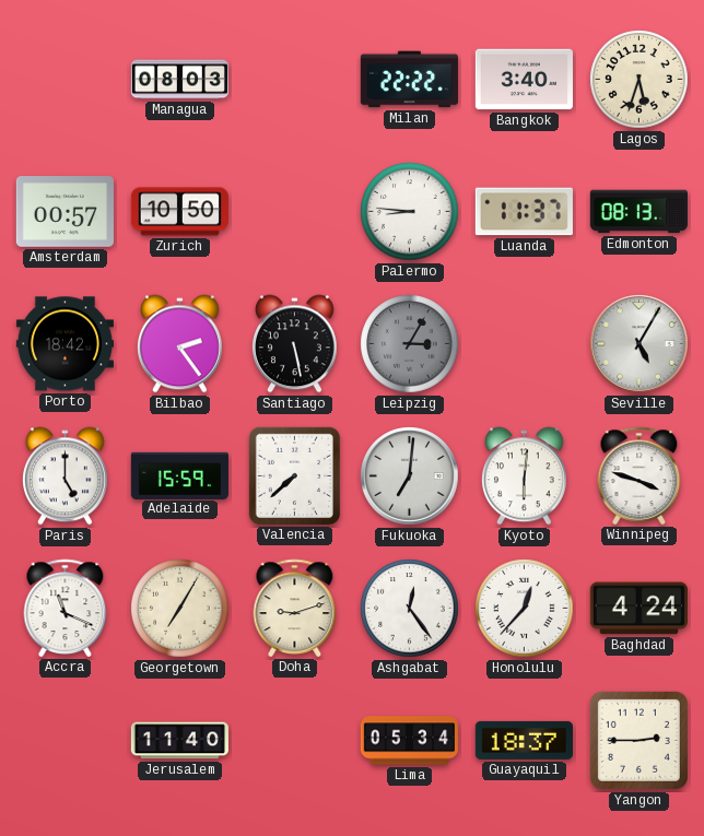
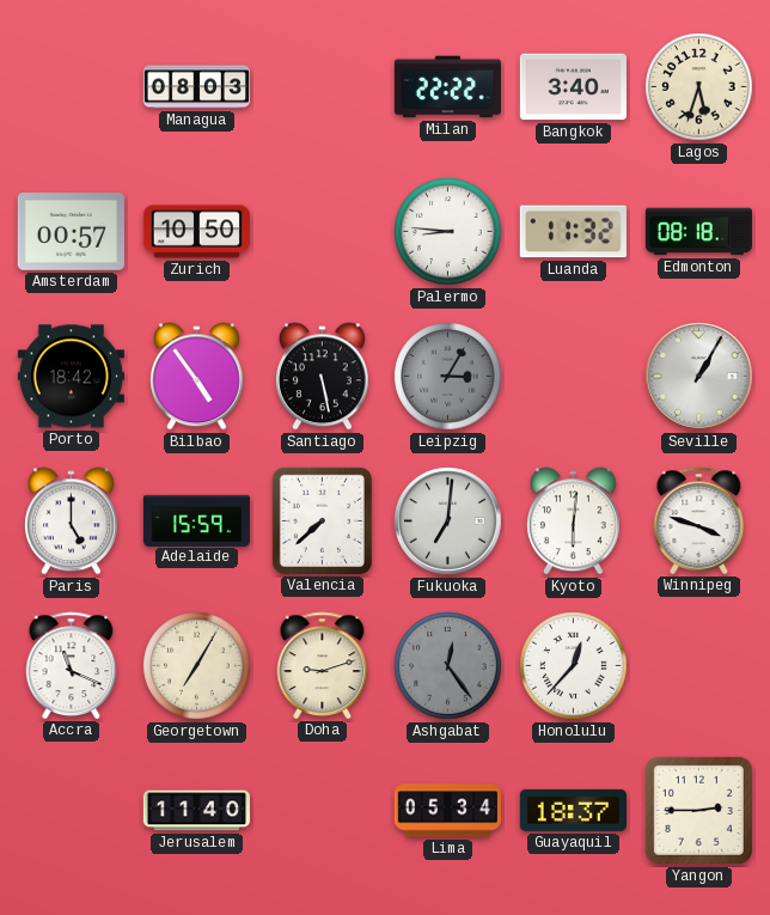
Luanda: 11:37 -> 11:32
Edmonton: 08:13 -> 08:18
Bilbao: 2:24 -> 4:54
Seville: 5:05 -> 1:05
Ashgabat dial: white -> grey
Baghdad: 4:24 -> none
